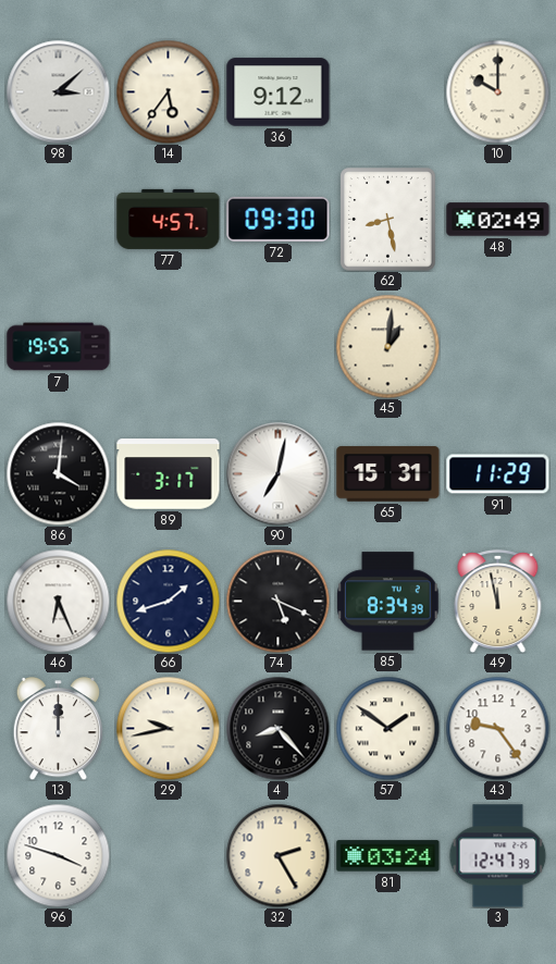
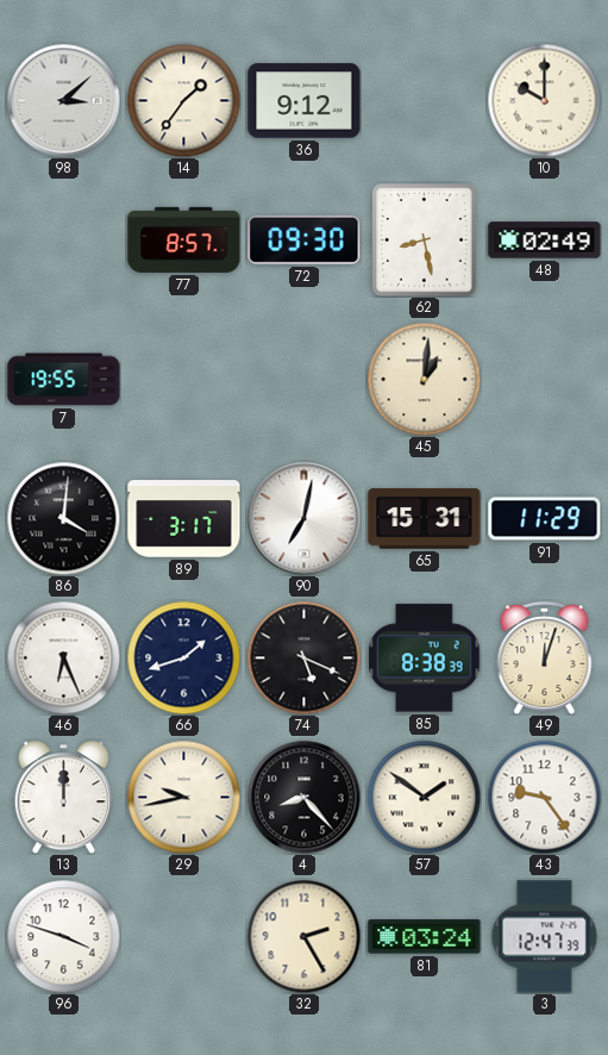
14: 5:36 -> 1:36
77: 4:57 -> 8:57
85: 8:34 -> 8:38
49: 11:58 -> 12:03
